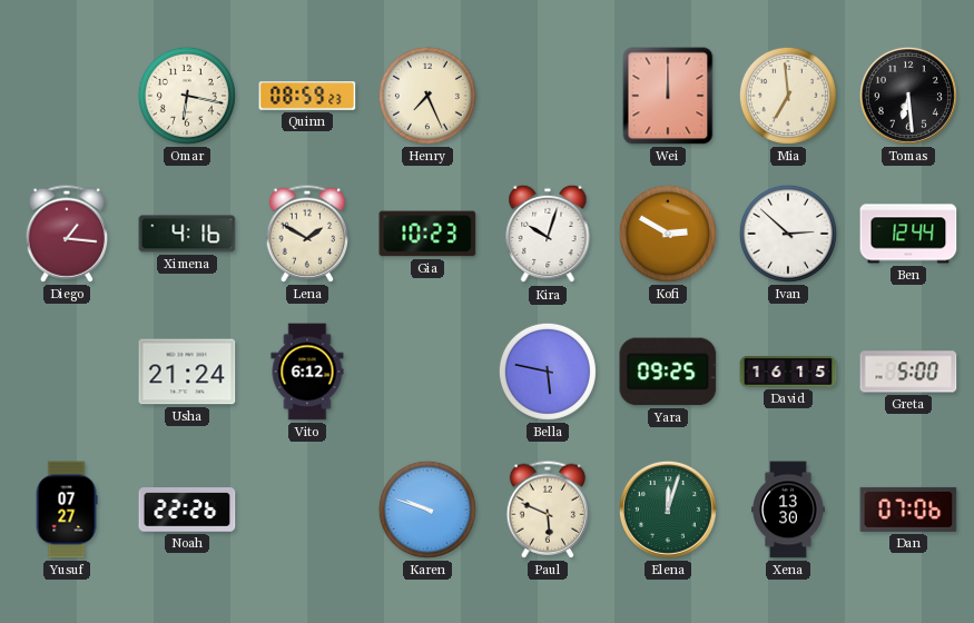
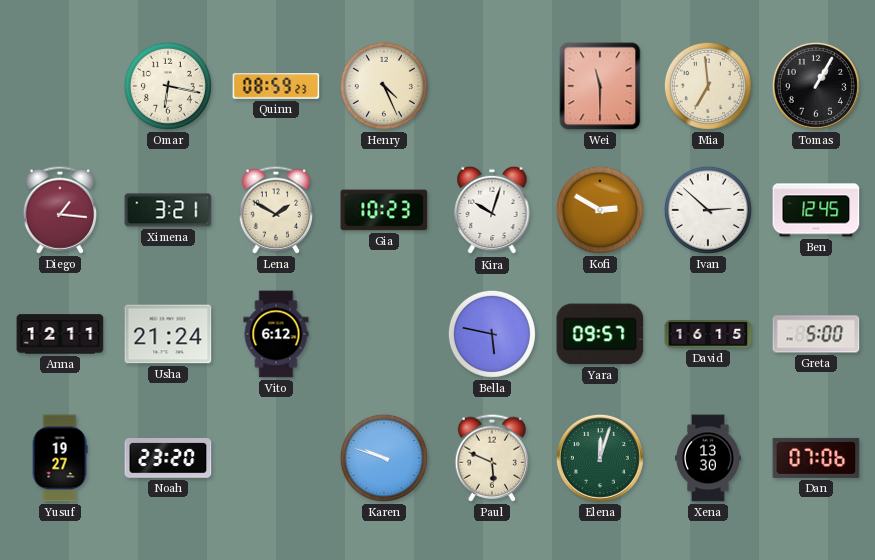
Henry: 7:26 -> 4:26
Wei: 12:00 -> 11:30
Tomas: 6:29 -> 1:05
Ximena: 4:16 -> 3:21
Ben: 12:44 -> 12:45
Anna: none -> 12:11
Yara: 09:25 -> 09:57
Yusuf: 07:27 -> 19:27
Noah: 22:26 -> 23:20
